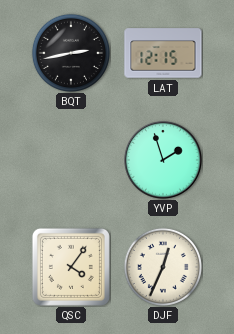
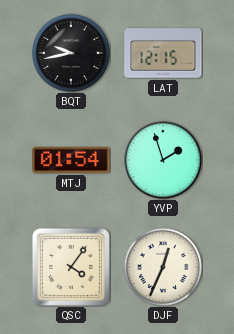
BQT: 2:43 -> 9:43
MTJ: none -> 01:54
